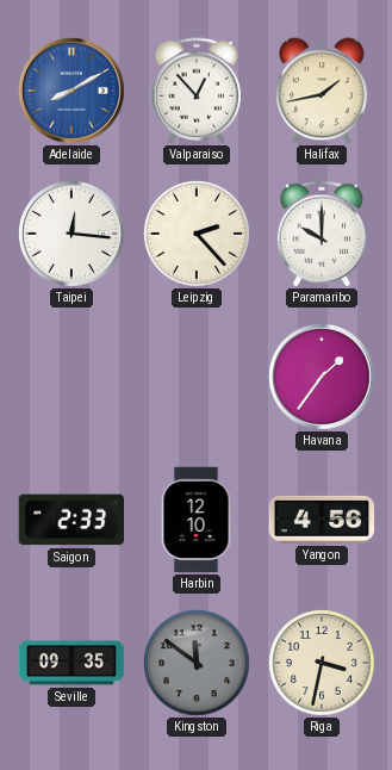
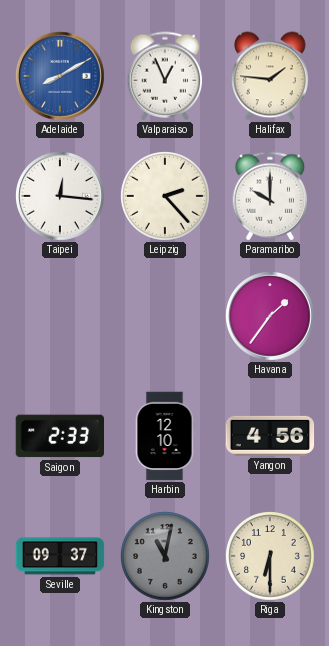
Valparaiso: 12:53 -> 12:56
Halifax: 1:43 -> 1:46
Seville: 09:35 -> 09:37
Kingston: 11:51 -> 11:02
Riga: 3:32 -> 6:30
